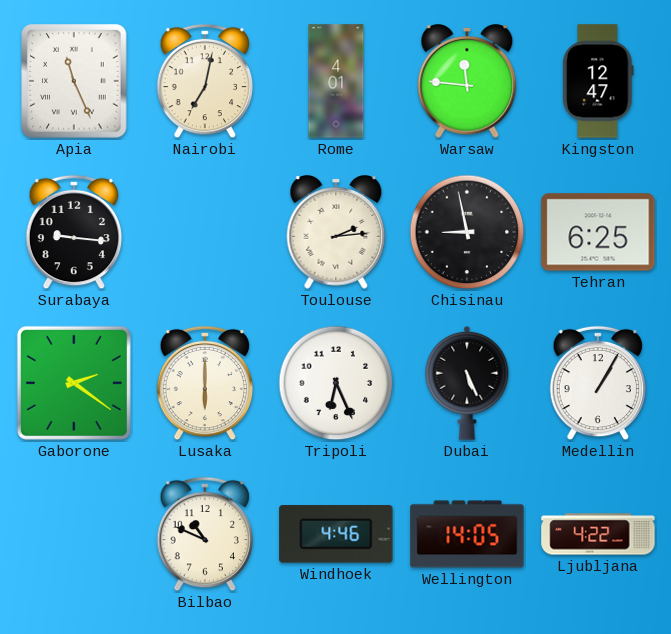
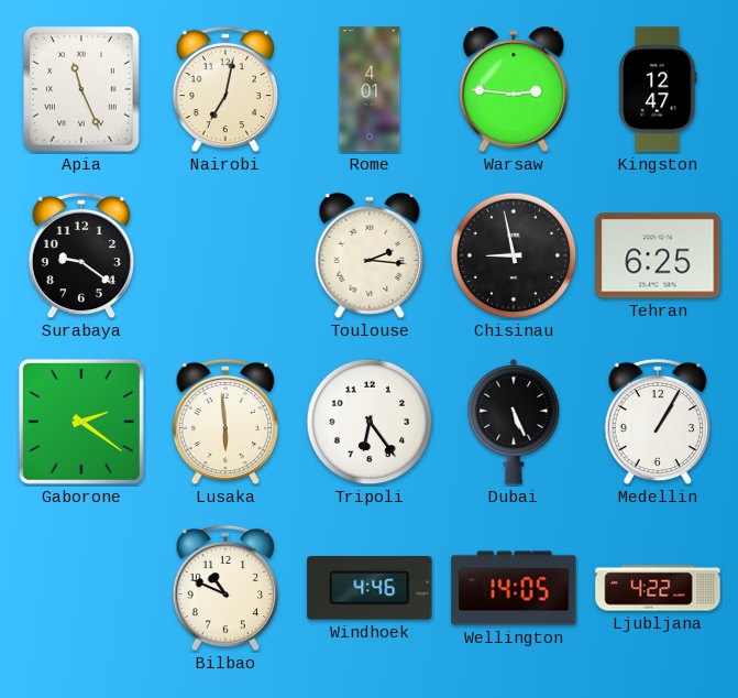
Warsaw: 11:46 -> 2:46
Surabaya: 9:16 -> 9:21
Toulouse: 2:14 -> 2:16
Lusaka: 6:00 -> 5:59
Tripoli: 6:26 -> 6:24
